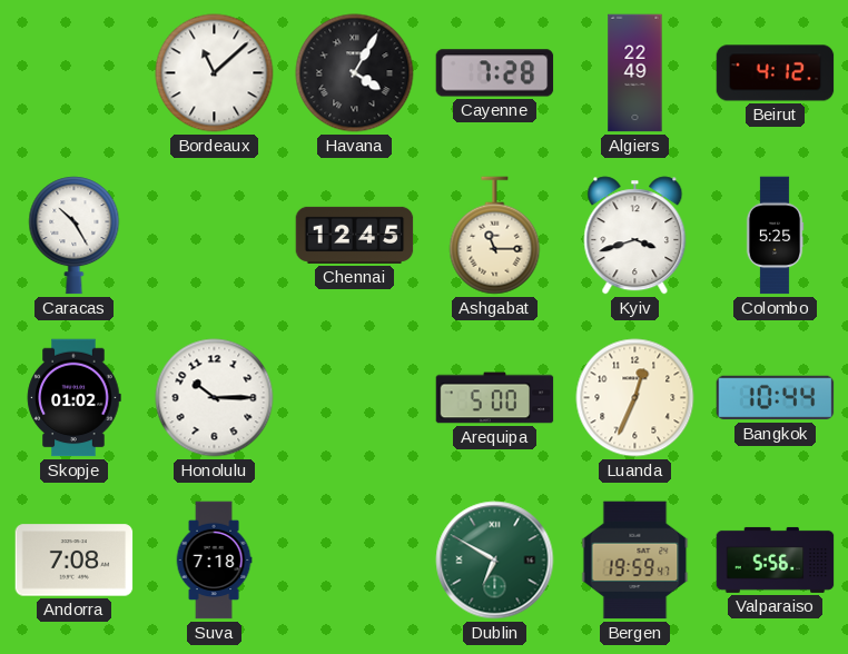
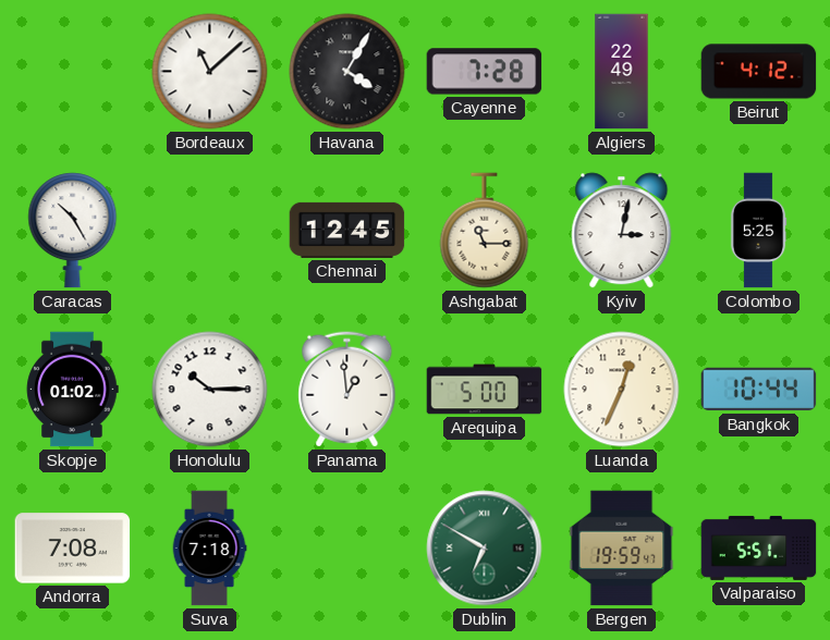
Kyiv: 3:42 -> 3:02
Panama: none -> 12:59
Valparaiso: 5:56 -> 5:51
